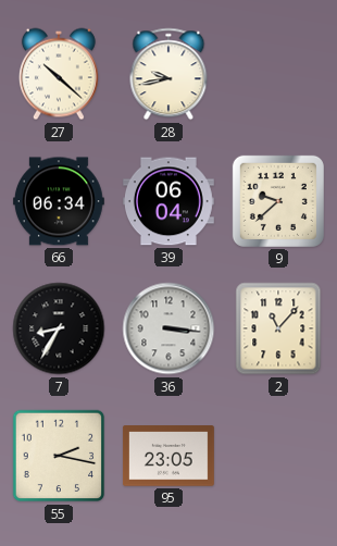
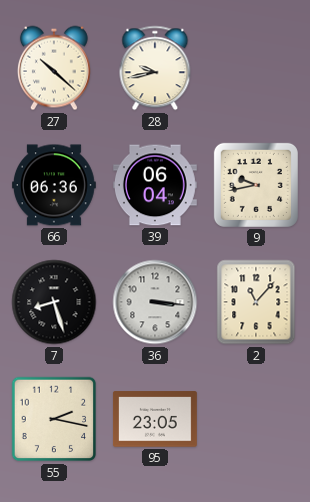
66: 06:34 -> 06:36
9: 9:38 -> 9:43
7: 8:35 -> 8:27
